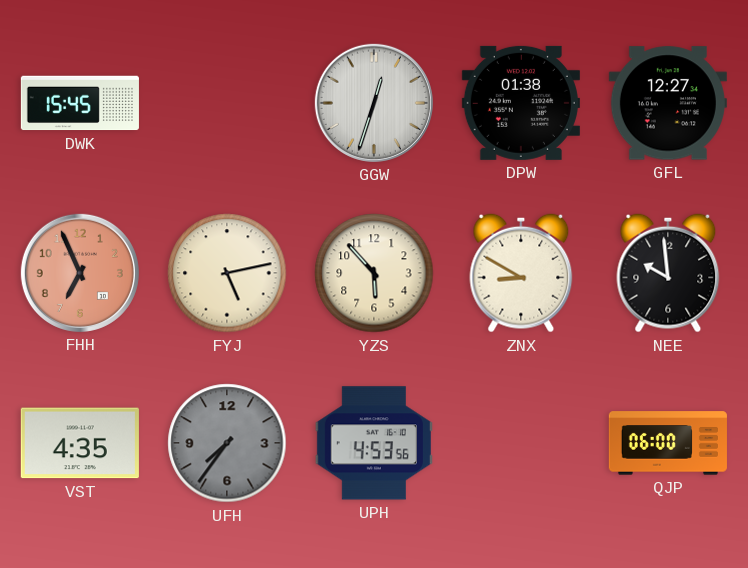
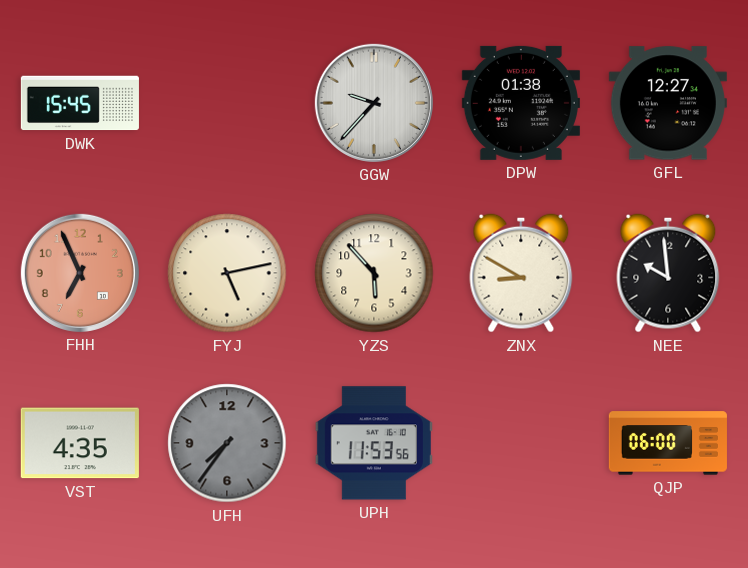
GGW: 12:33 -> 9:37
UPH: 4:53 -> 11:53
